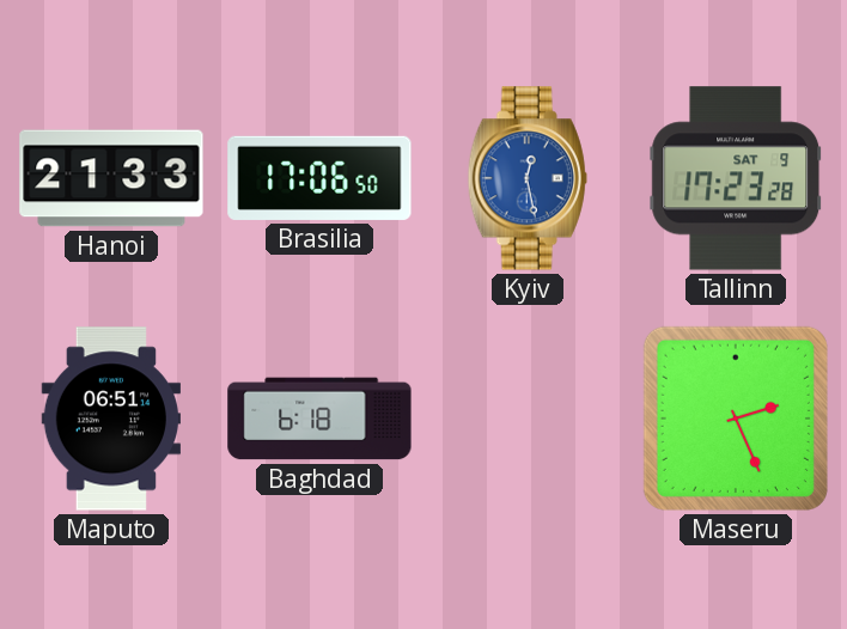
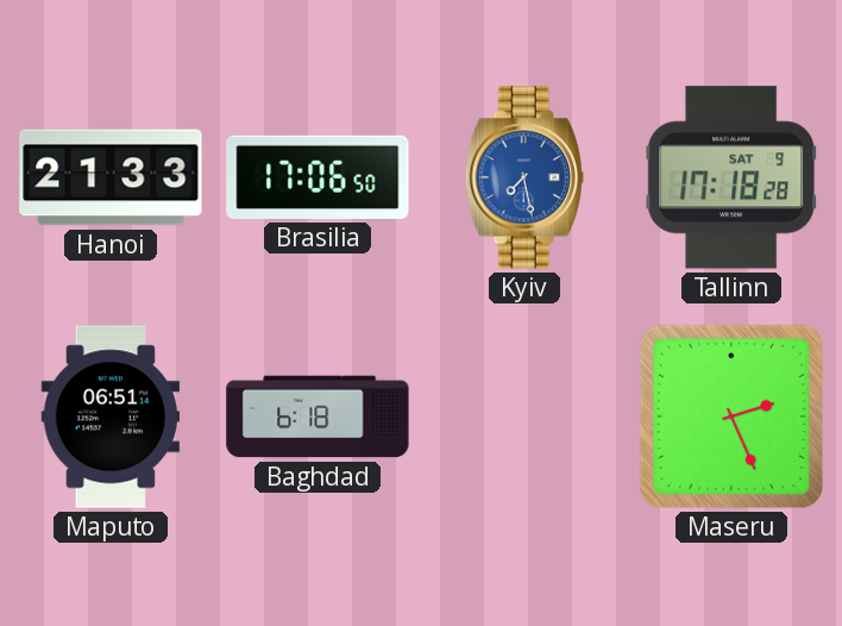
Kyiv: 12:28 -> 7:28
Tallinn: 17:23 -> 17:18
